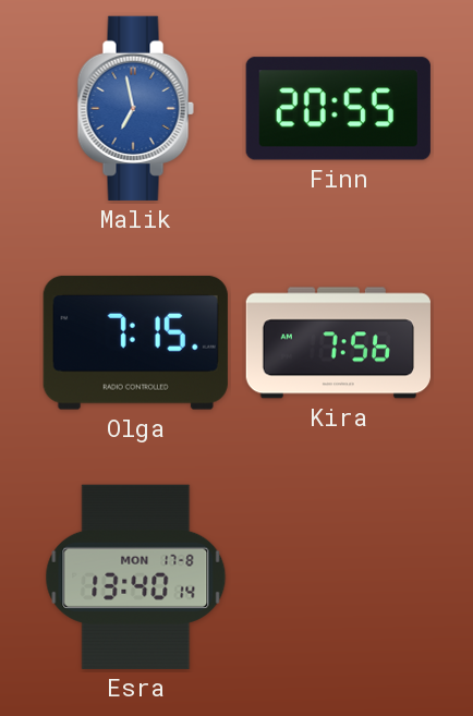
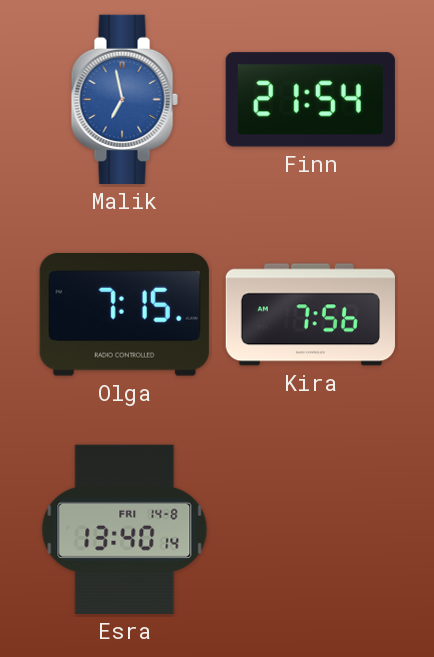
Finn: 20:55 -> 21:54
Esra date: MON 17-8 -> FRI 14-8
